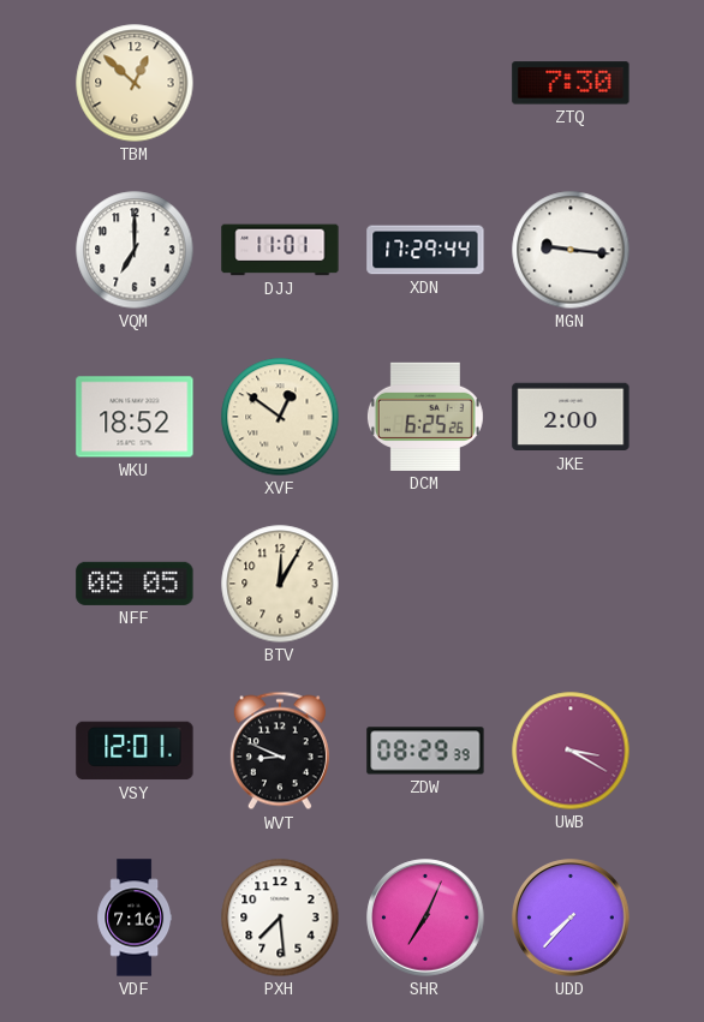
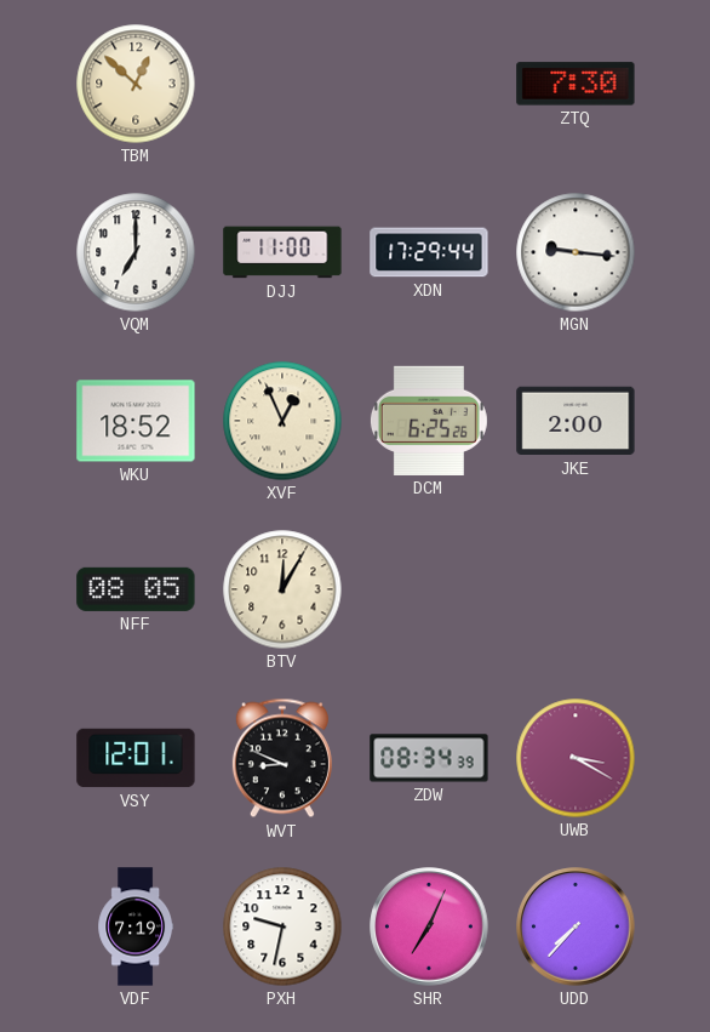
DJJ: 11:01 -> 11:00
XVF: 12:51 -> 12:56
ZDW: 08:29 -> 08:34
VDF: 7:16 -> 7:19
PXH: 7:29 -> 9:32
